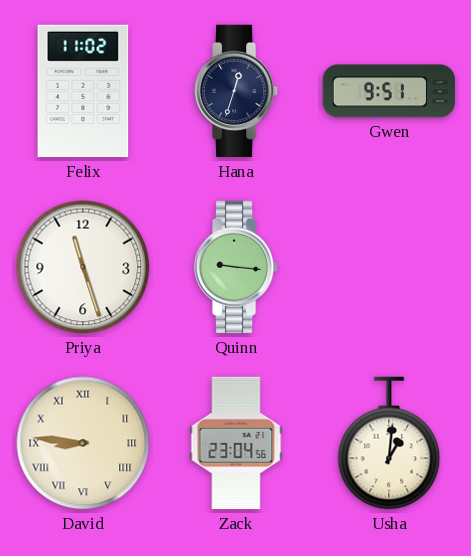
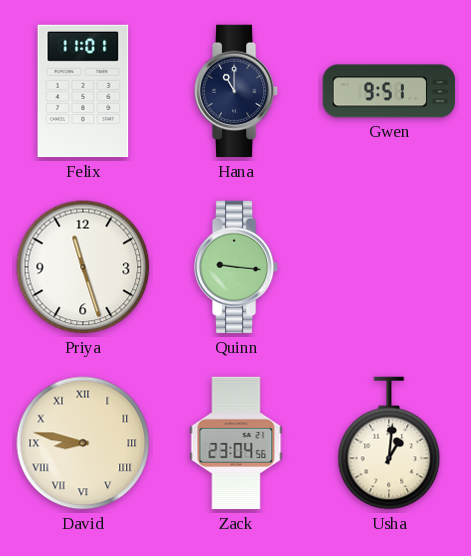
Felix: 11:02 -> 11:01
Hana: 12:33 -> 11:00
David: 8:46 -> 8:47
